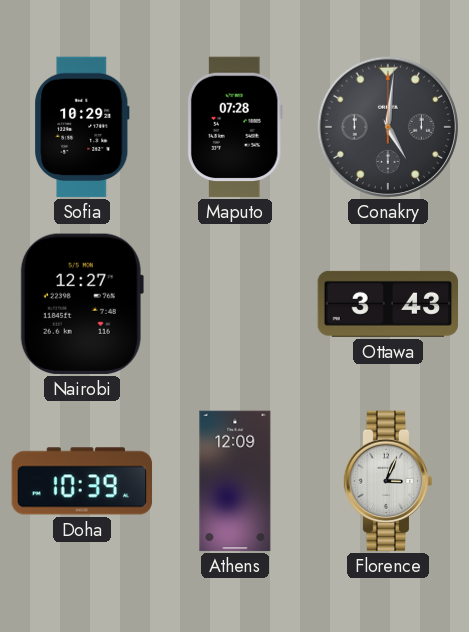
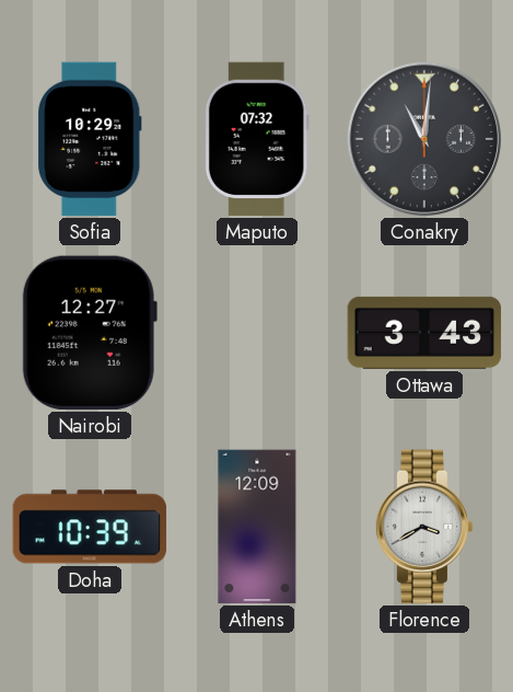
Maputo: 07:28 -> 07:32
Conakry: 5:01 -> 11:01
Florence: 3:04 -> 3:40
